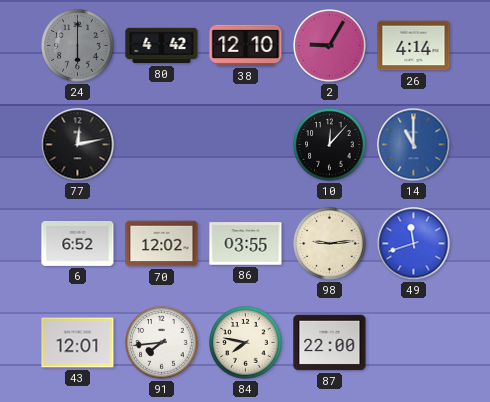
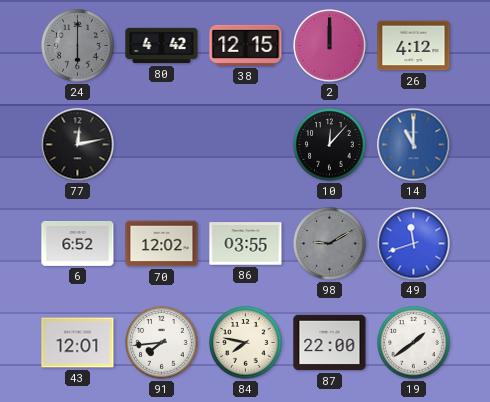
38: 12:10 -> 12:15
2: 9:05 -> 12:00
26: 4:14 -> 4:12
98: 9:14 -> 9:10
98 dial: cream -> grey
19: none -> 1:39
